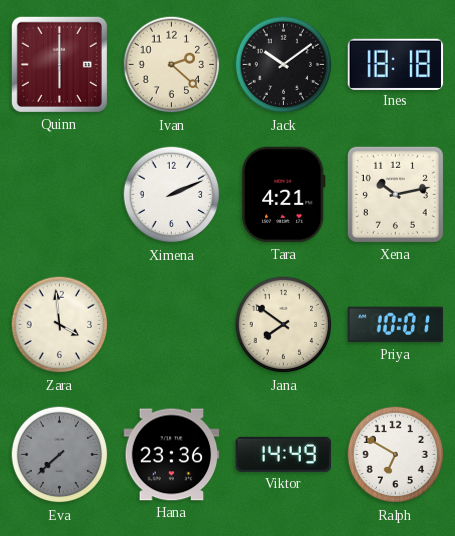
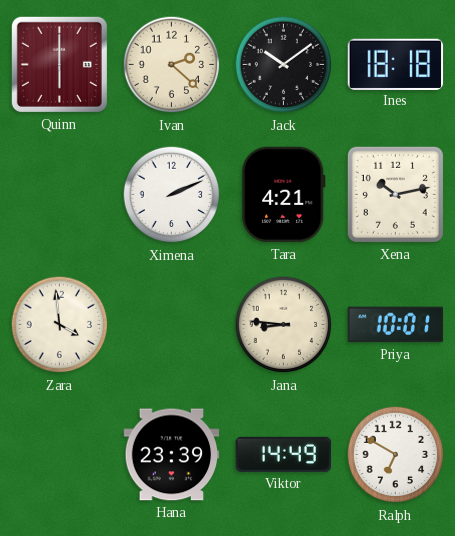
Jana: 7:51 -> 8:46
Eva: 7:38 -> none
Hana: 23:36 -> 23:39
